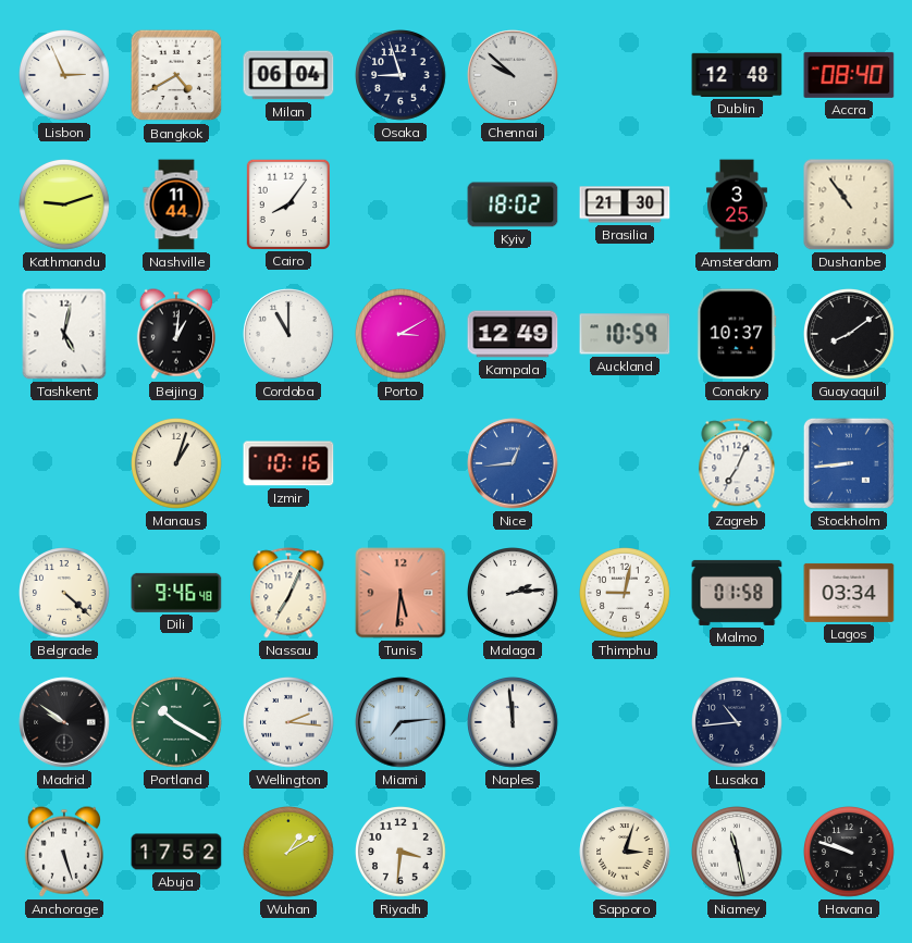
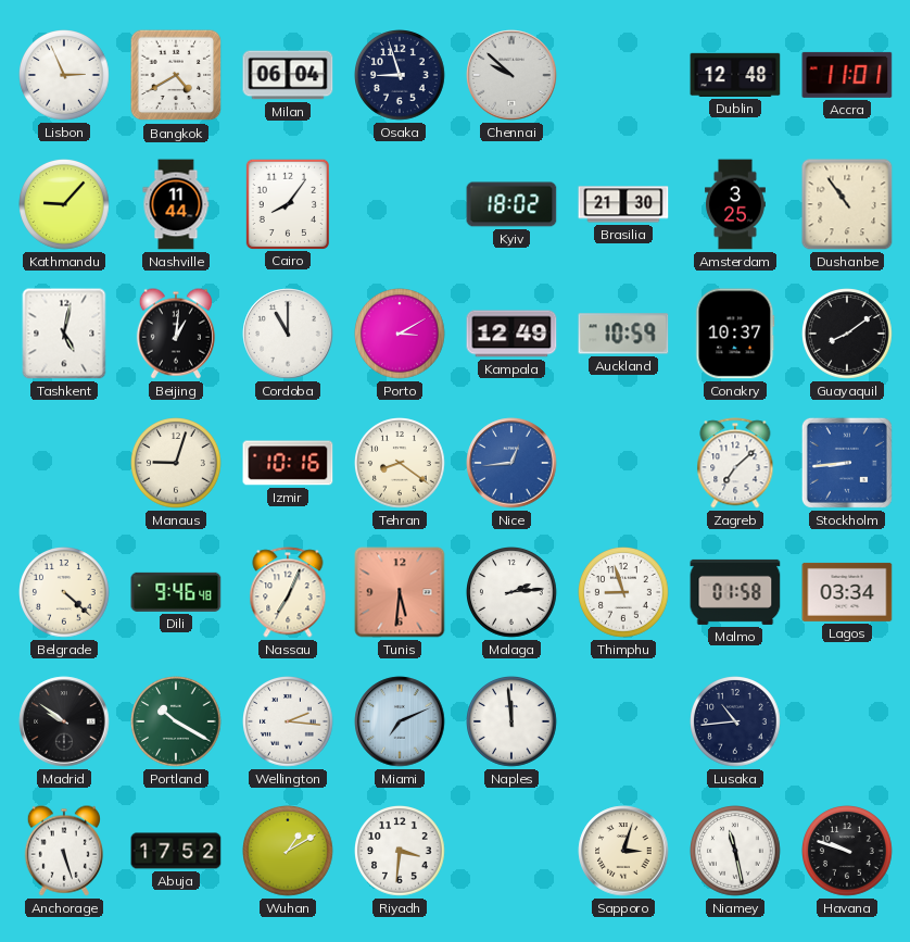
Accra: 08:40 -> 11:01
Kathmandu: 9:12 -> 9:07
Manaus: 1:03 -> 9:03
Tehran: none -> 8:21
Zagreb: 7:04 -> 7:08
Thimphu: 9:02 -> 8:57
Miami: 7:14 -> 7:11
